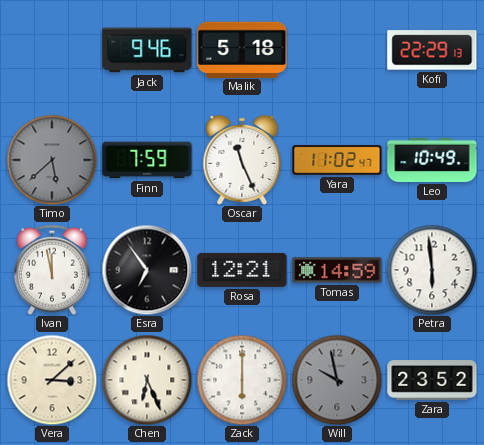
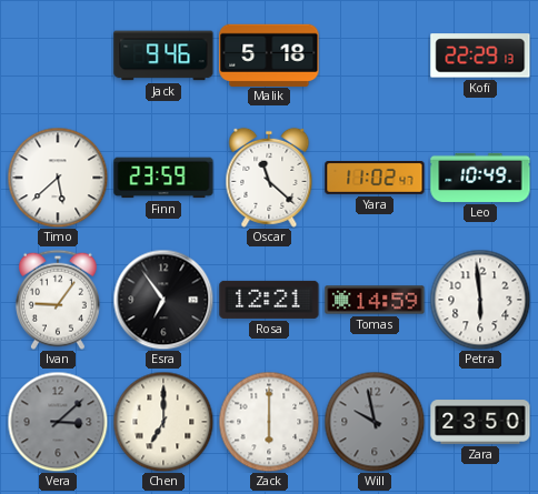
Timo dial: grey -> white
Finn: 7:59 -> 23:59
Oscar: 11:26 -> 11:22
Ivan: 11:58 -> 9:06
Vera dial: cream -> grey
Chen: 6:26 -> 7:00
Zara: 23:52 -> 23:50
